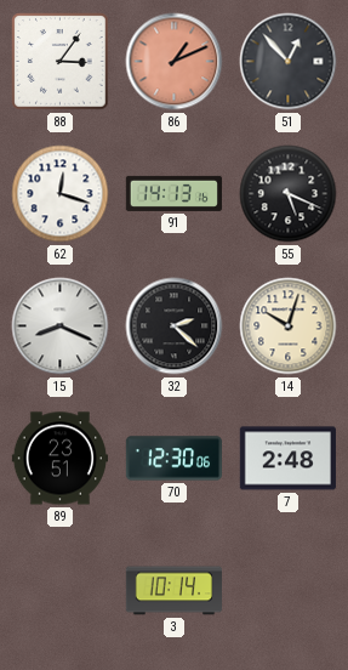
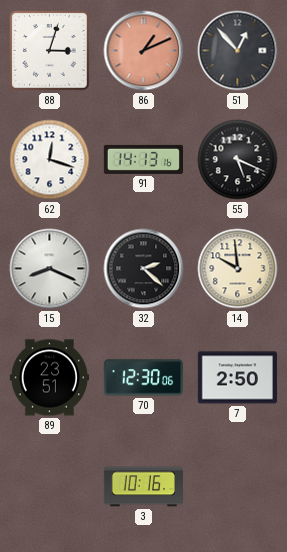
88: 3:06 -> 3:03
14: 10:03 -> 9:59
7: 2:48 -> 2:50
3: 10:14 -> 10:16
